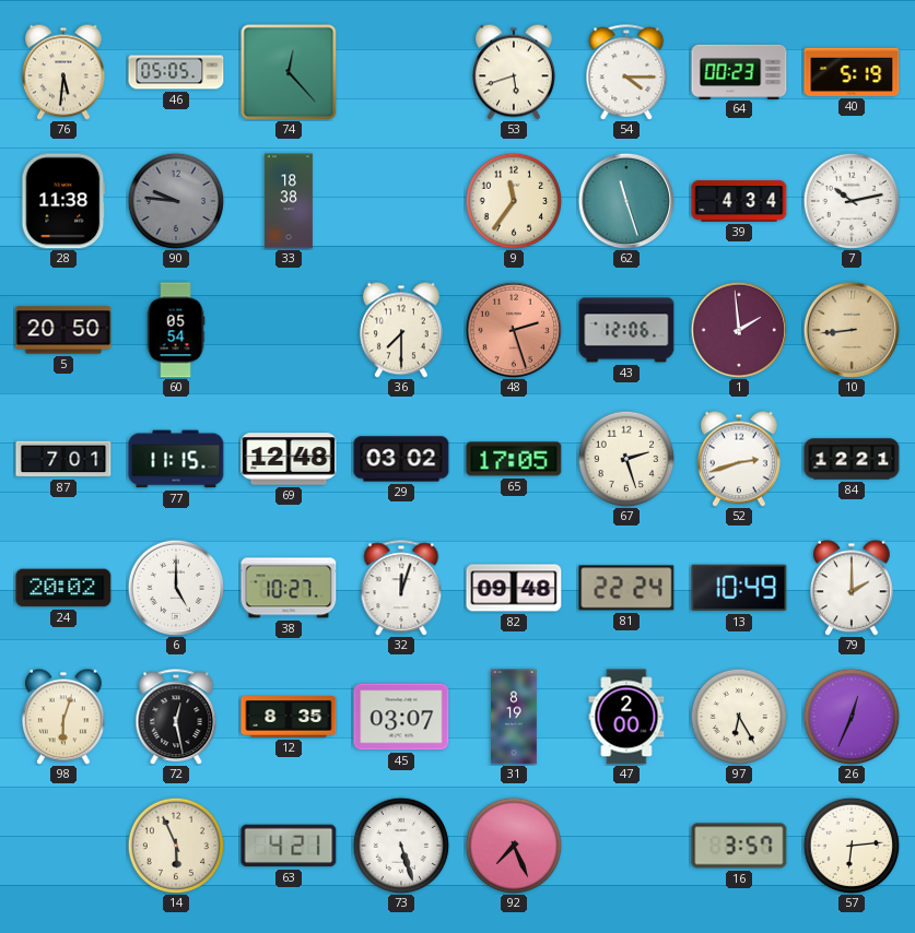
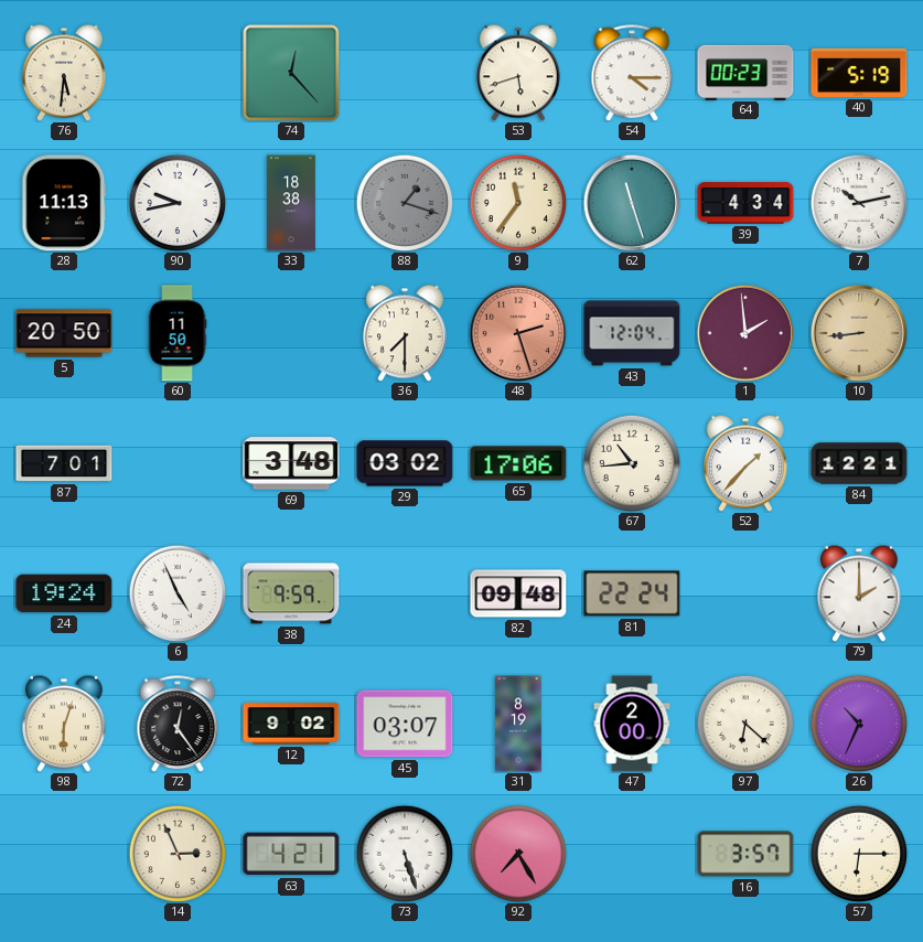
46: 05:05 -> none
28: 11:38 -> 11:13
90: 9:46 -> 9:43
90 dial: grey -> white
88: none -> 1:18
60: 05:54 -> 11:50
43: 12:06 -> 12:04
77: 11:15 -> none
69: 12:48 -> 3:48
65: 17:05 -> 17:06
67: 2:27 -> 10:44
52: 2:42 -> 1:37
24: 20:02 -> 19:24
6: 5:00 -> 4:56
38: 10:27 -> 9:59
32: 12:03 -> none
13: 10:49 -> none
72: 12:28 -> 12:24
12: 8:35 -> 9:02
97: 6:25 -> 6:22
26: 12:34 -> 10:34
14: 5:56 -> 2:56
92: 7:26 -> 7:25
57: 6:14 -> 6:15
